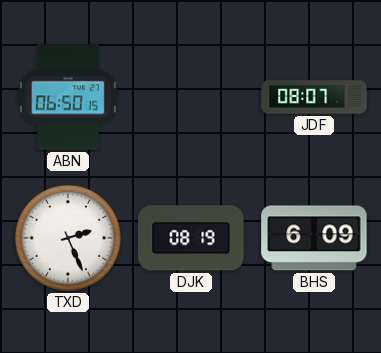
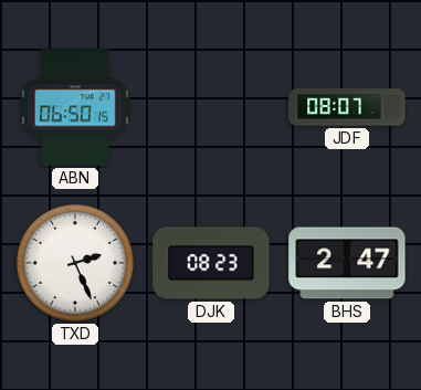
DJK: 08:19 -> 08:23
BHS: 6:09 -> 2:47
